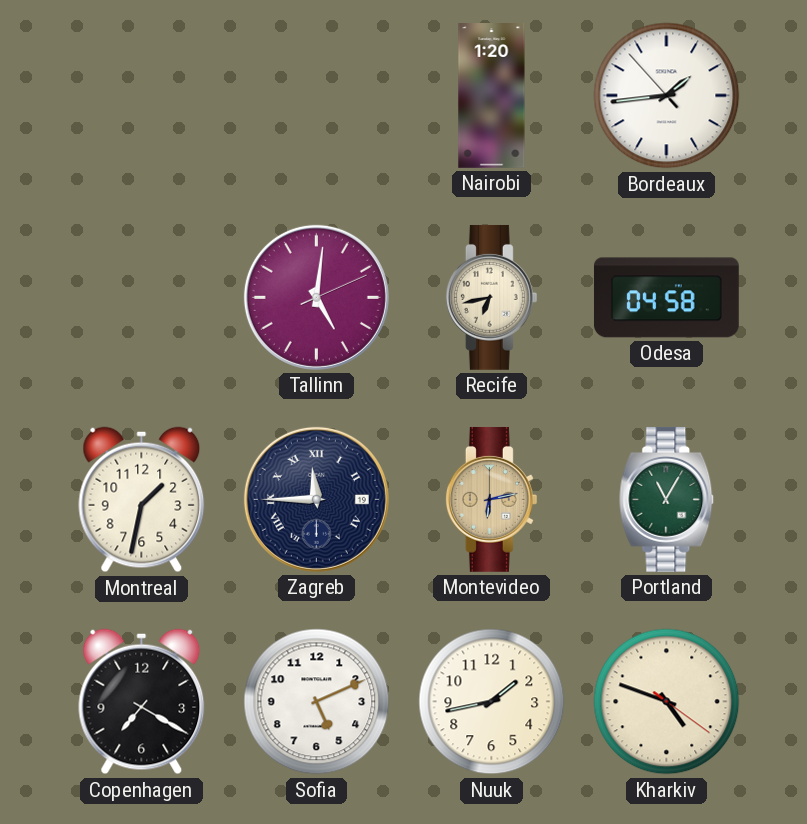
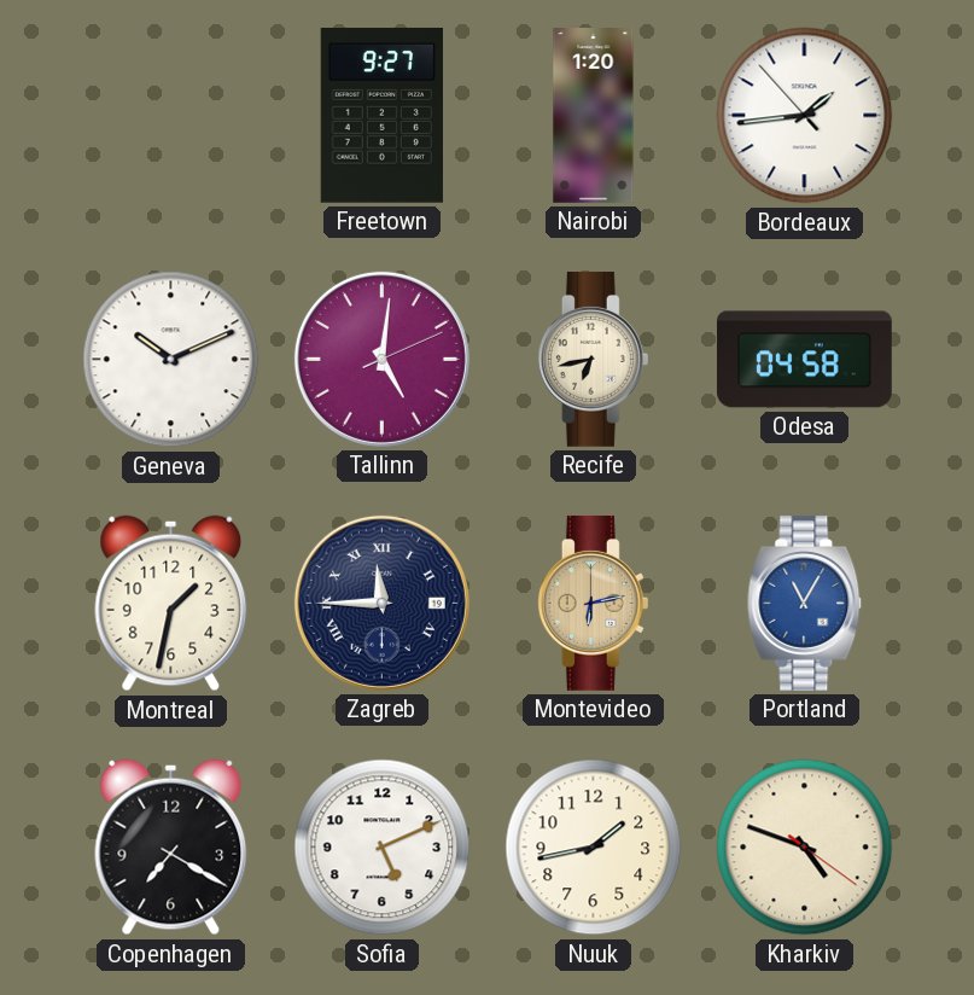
Freetown: none -> 9:27
Geneva: none -> 10:11
Portland dial: green -> blue
